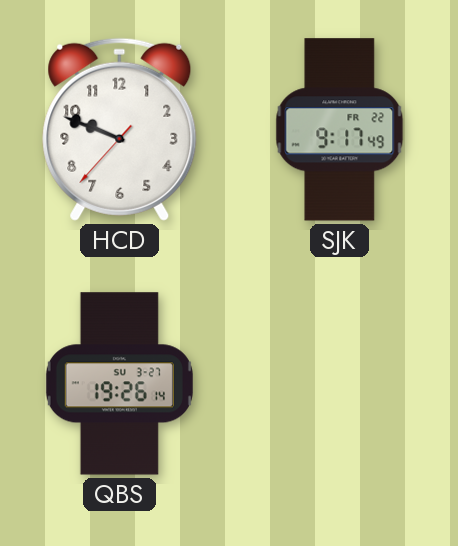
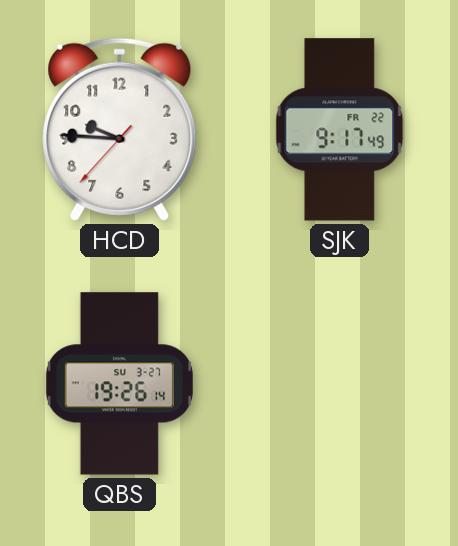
HCD: 9:48 -> 9:45
